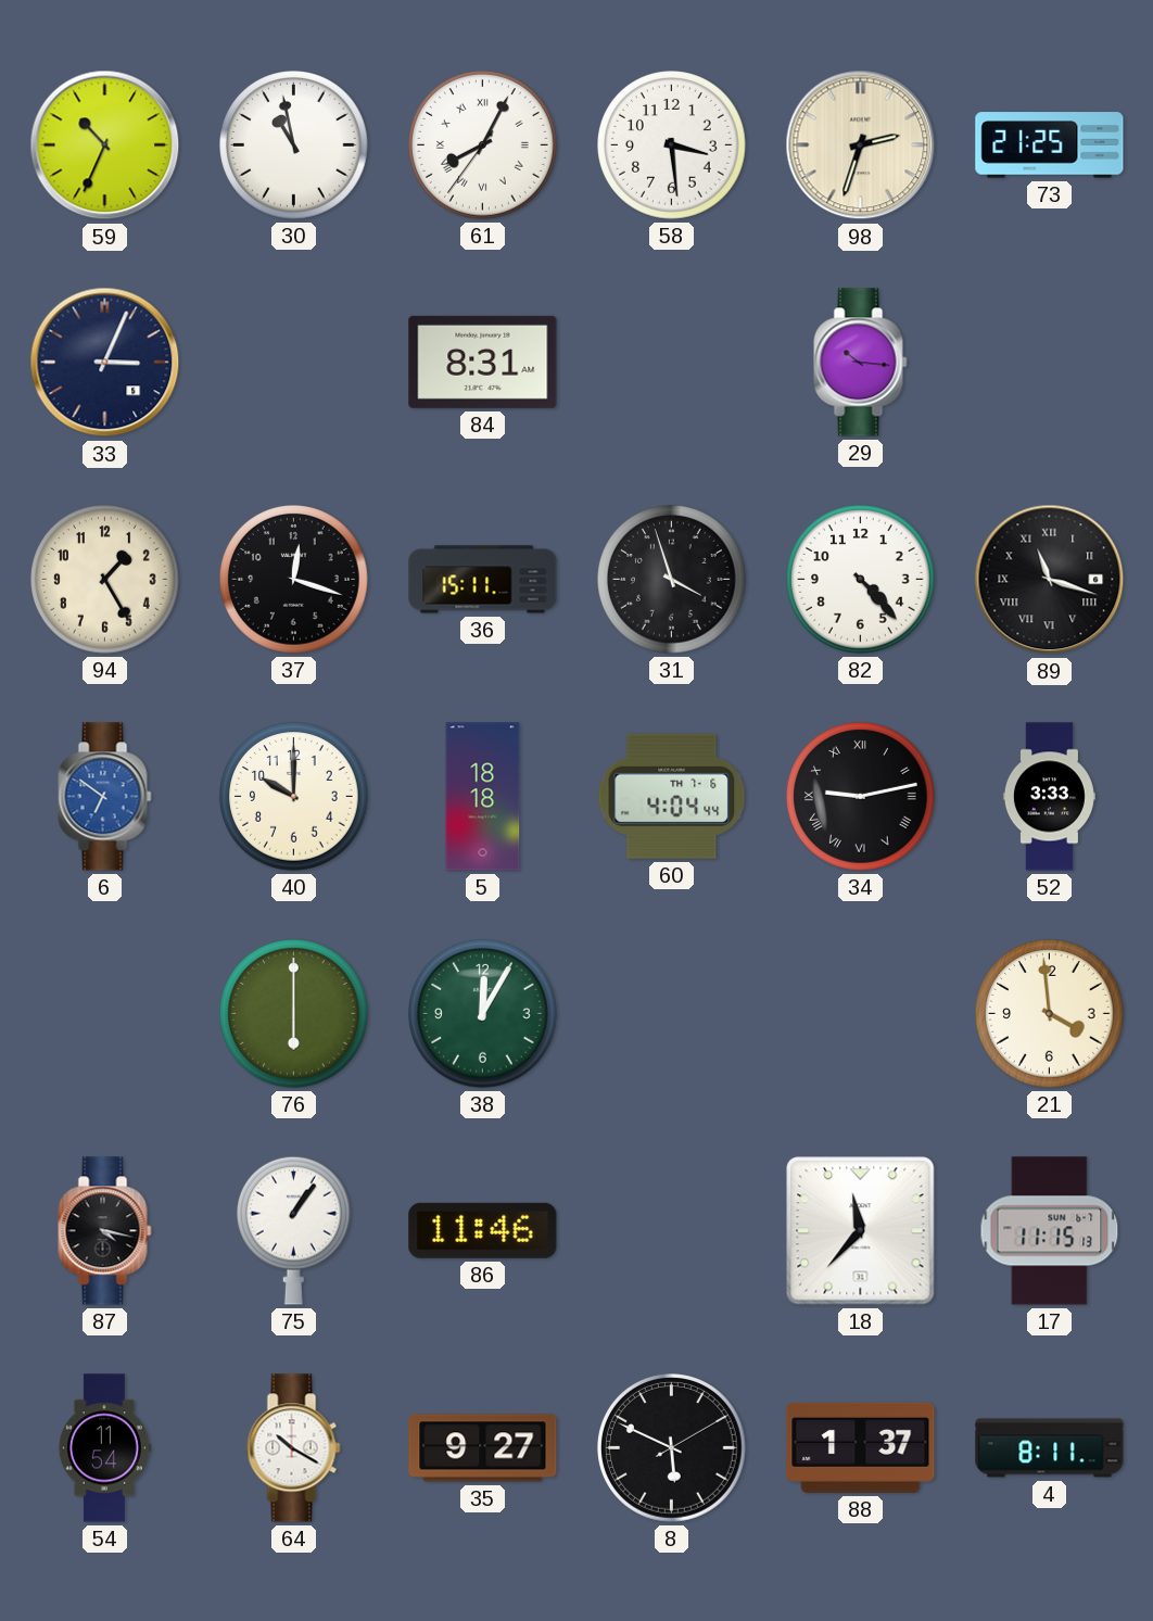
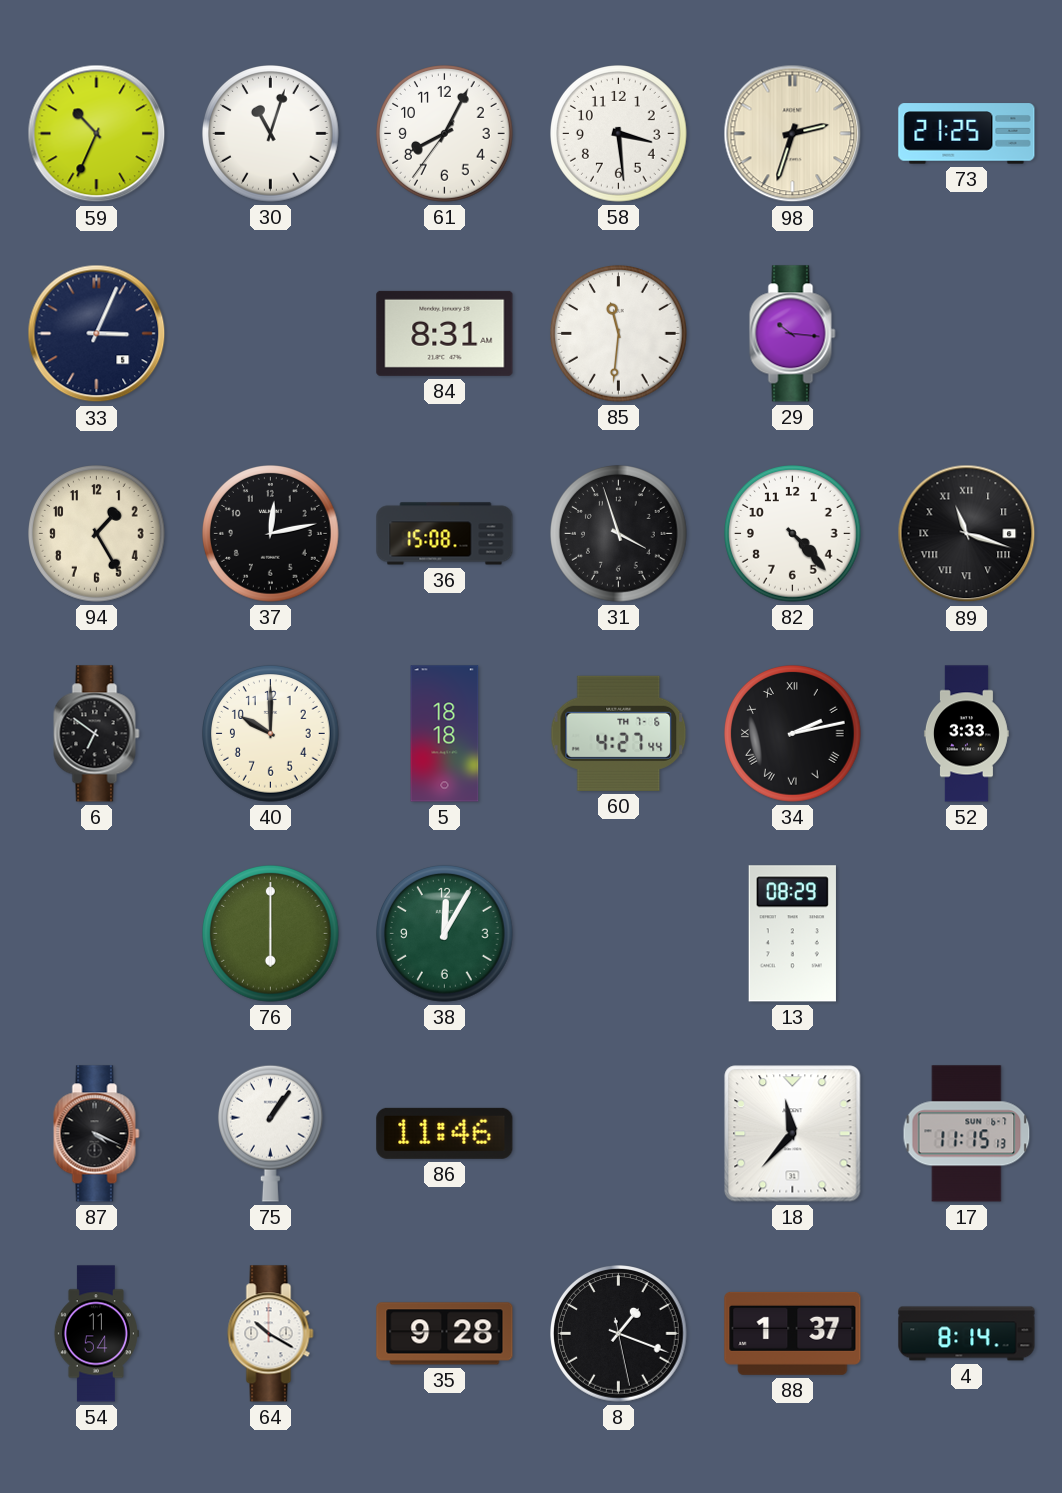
30: 10:58 -> 11:03
61 numerals: Roman -> Arabic
85: none -> 11:31
37: 12:18 -> 12:13
36: 15:11 -> 15:08
6 dial: blue -> black
60: 4:04 -> 4:27
34: 9:13 -> 2:13
13: none -> 08:29
21: 3:59 -> none
87: 4:17 -> 4:19
35: 9:27 -> 9:28
8: 5:49 -> 1:18
4: 8:11 -> 8:14
